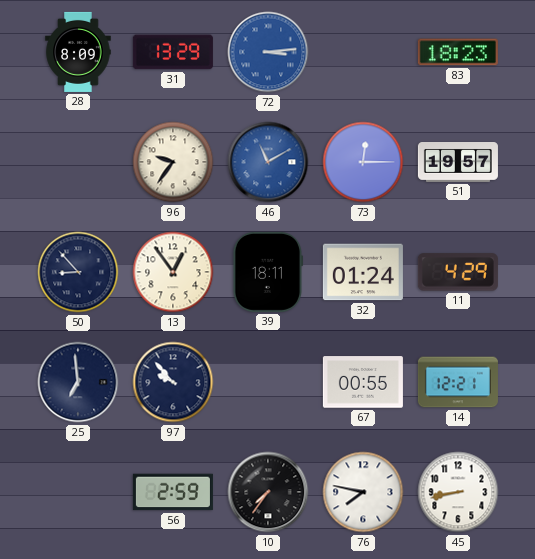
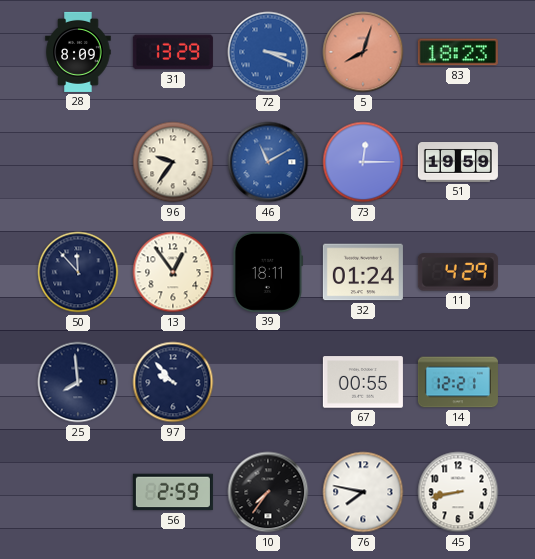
72: 3:14 -> 3:19
5: none -> 8:03
51: 19:57 -> 19:59
50: 8:53 -> 11:53
25: 6:59 -> 7:59
